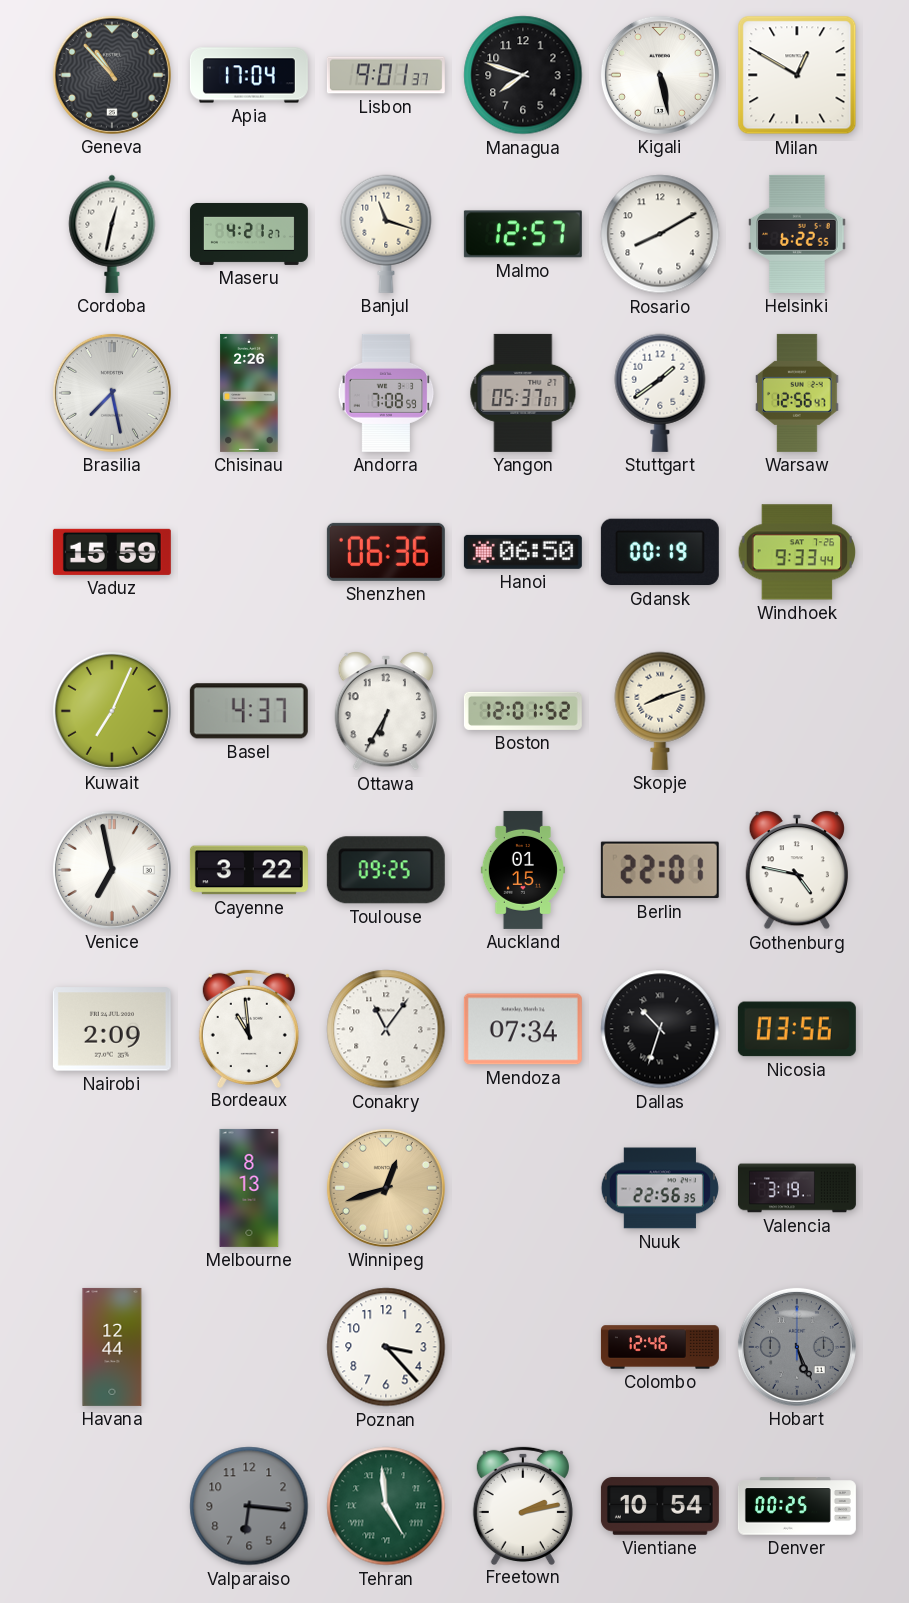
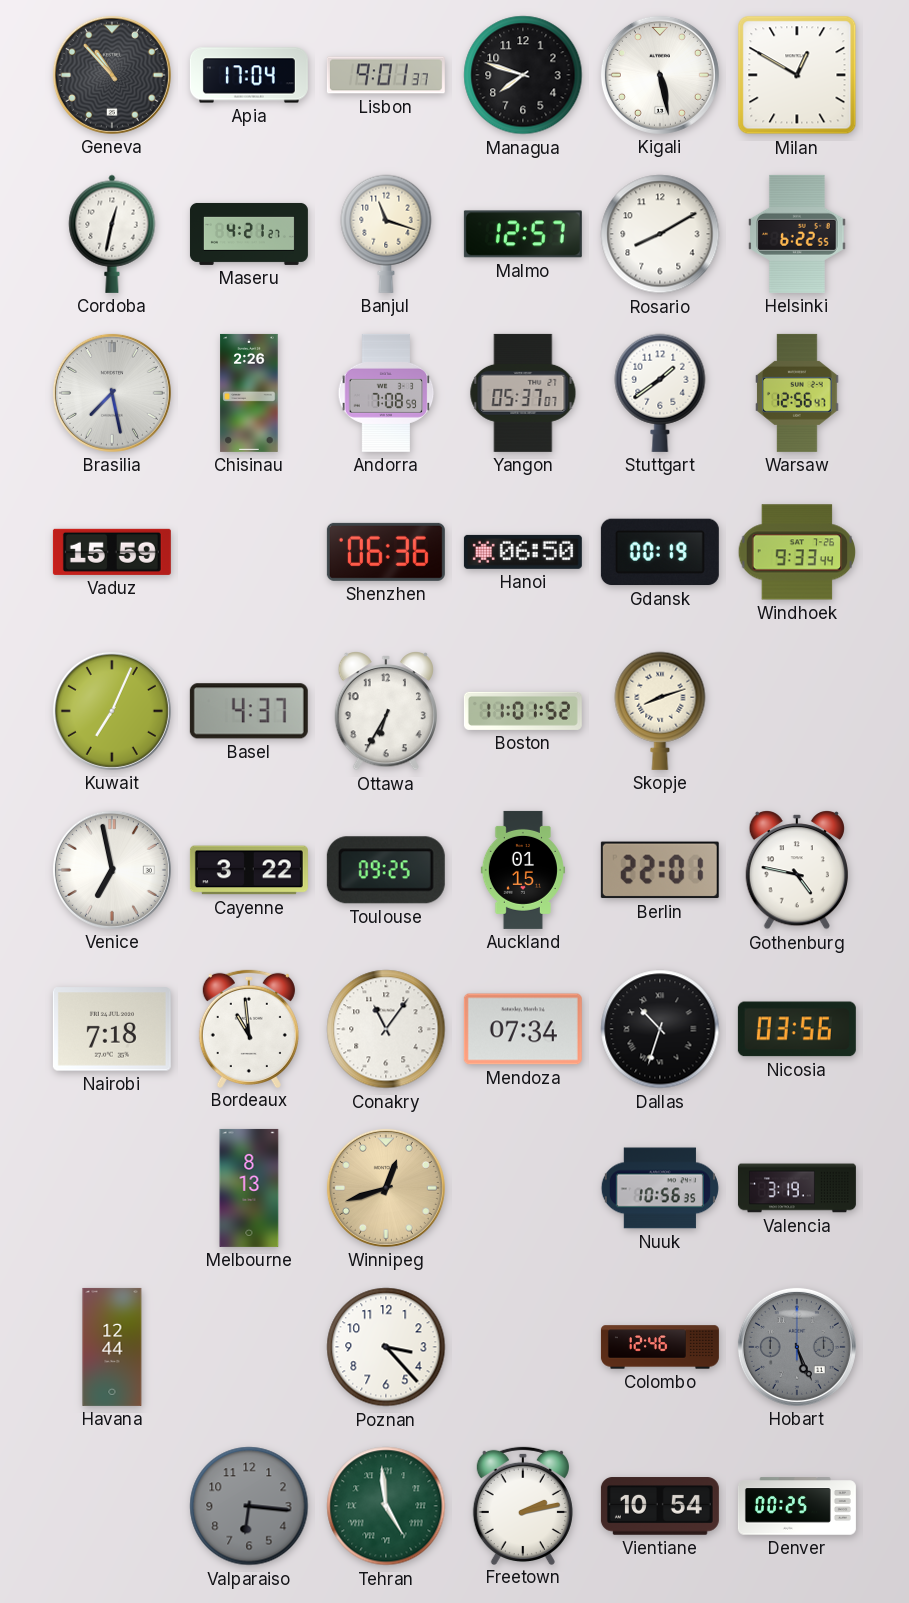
Boston: 12:01 -> 11:01
Nairobi: 2:09 -> 7:18
Nuuk: 22:56 -> 10:56
